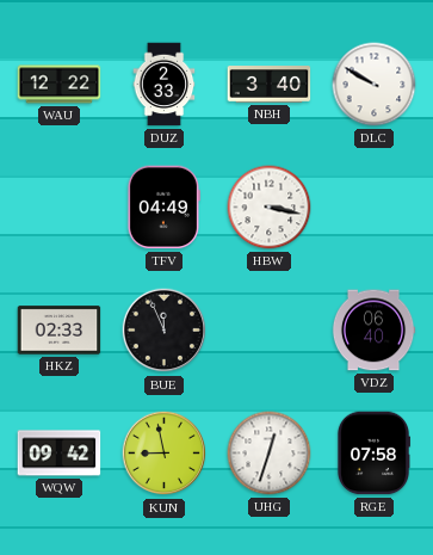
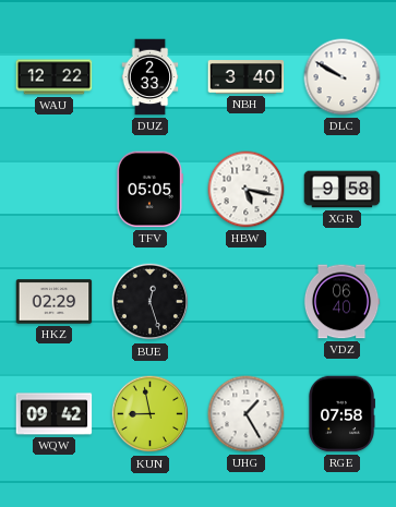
TFV: 04:49 -> 05:05
HBW: 3:17 -> 5:17
XGR: none -> 9:58
HKZ: 02:33 -> 02:29
BUE: 11:56 -> 12:27
UHG: 12:33 -> 1:25
